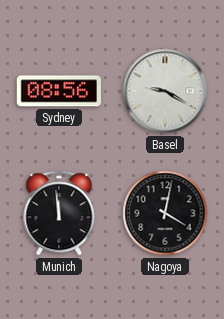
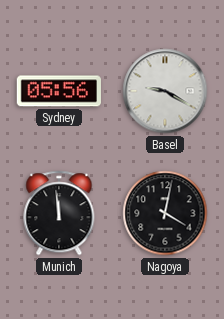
Sydney: 08:56 -> 05:56
